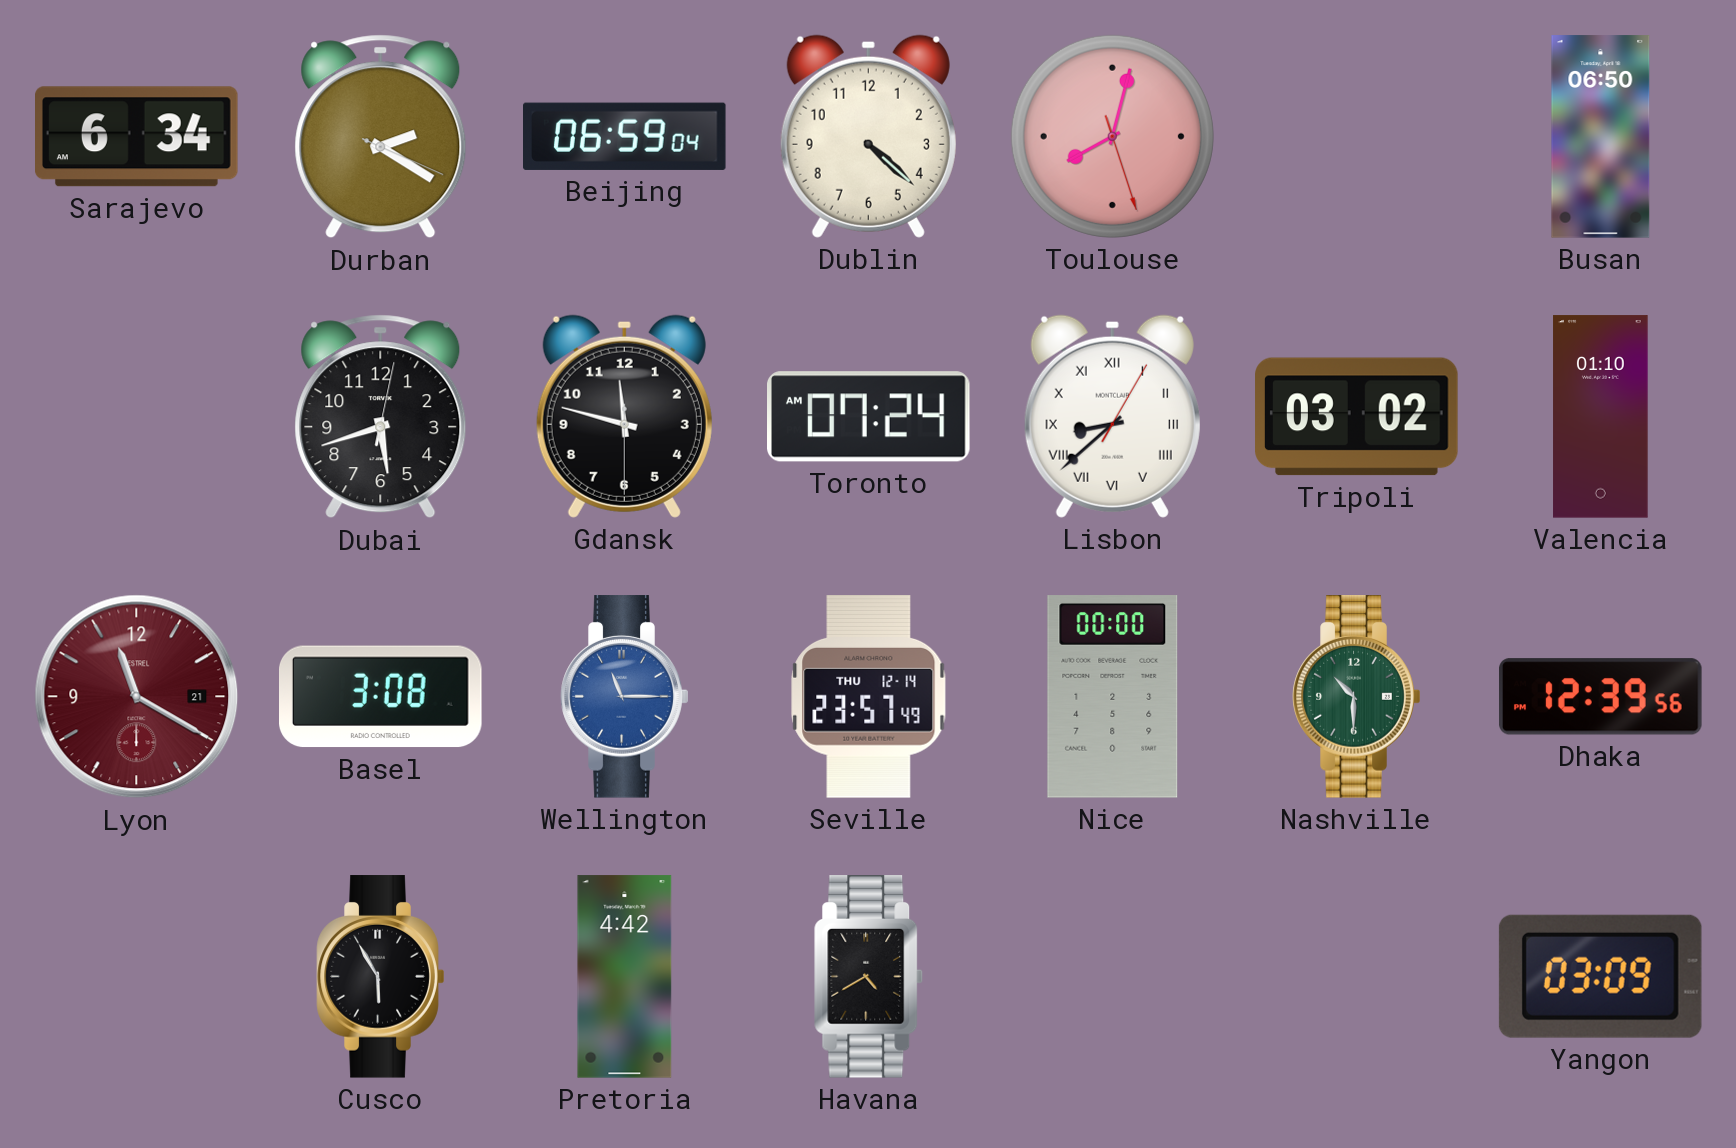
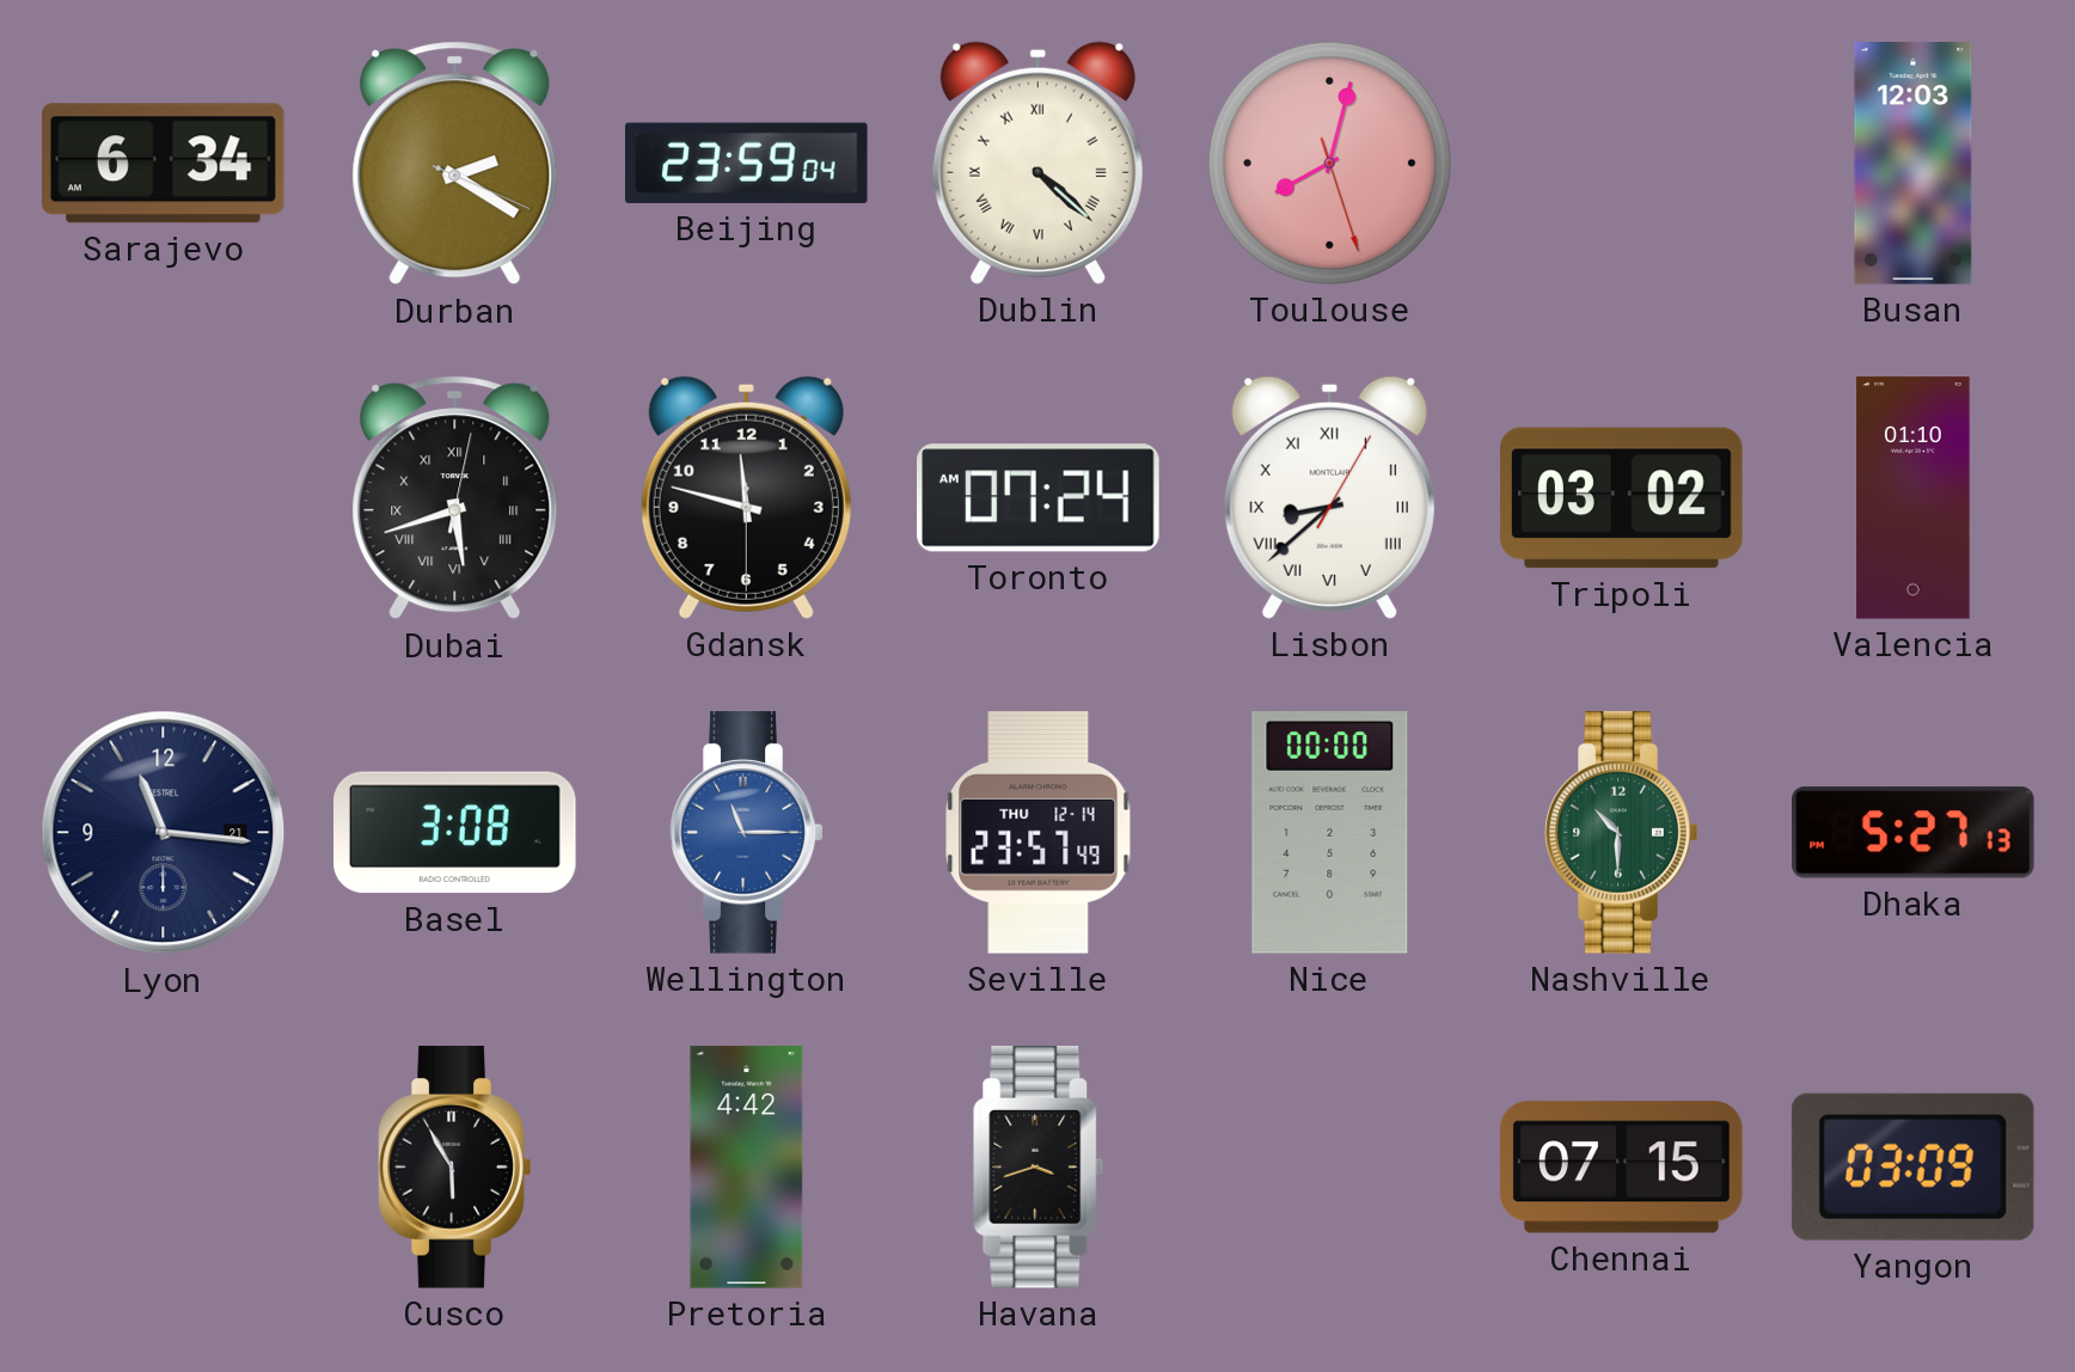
Beijing: 06:59 -> 23:59
Dublin numerals: Arabic -> Roman
Busan: 06:50 -> 12:03
Dubai numerals: Arabic -> Roman
Lyon: 11:20 -> 11:16
Lyon dial: burgundy -> navy
Dhaka: 12:39 -> 5:27
Havana: 4:40 -> 3:42
Chennai: none -> 07:15
